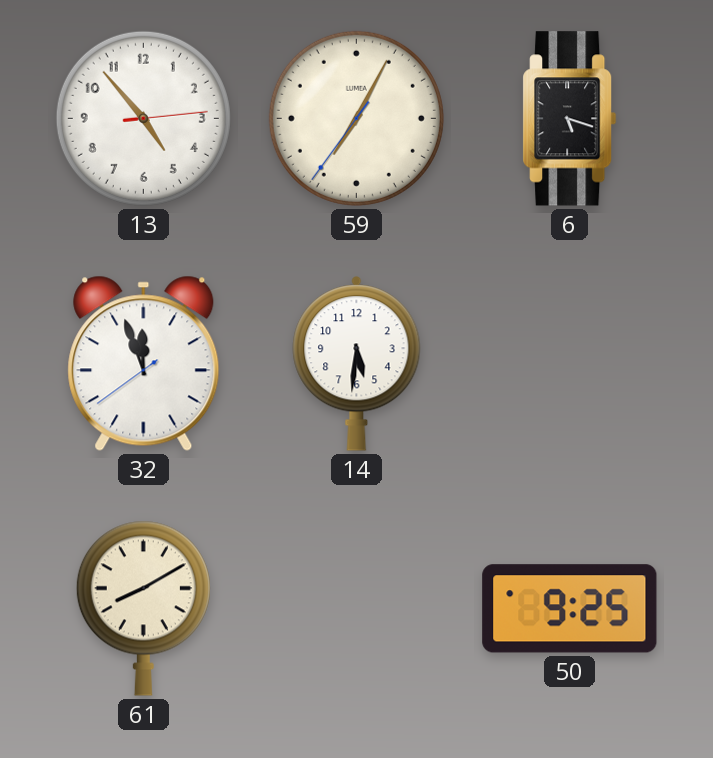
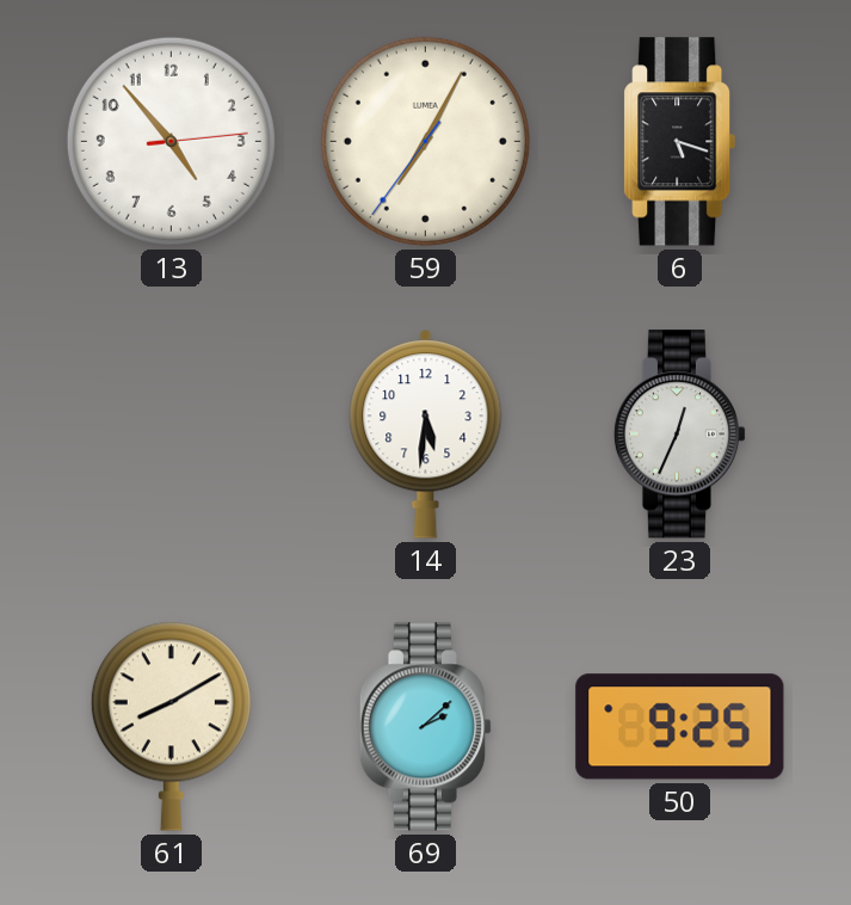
32: 11:56 -> none
23: none -> 12:34
69: none -> 2:08
